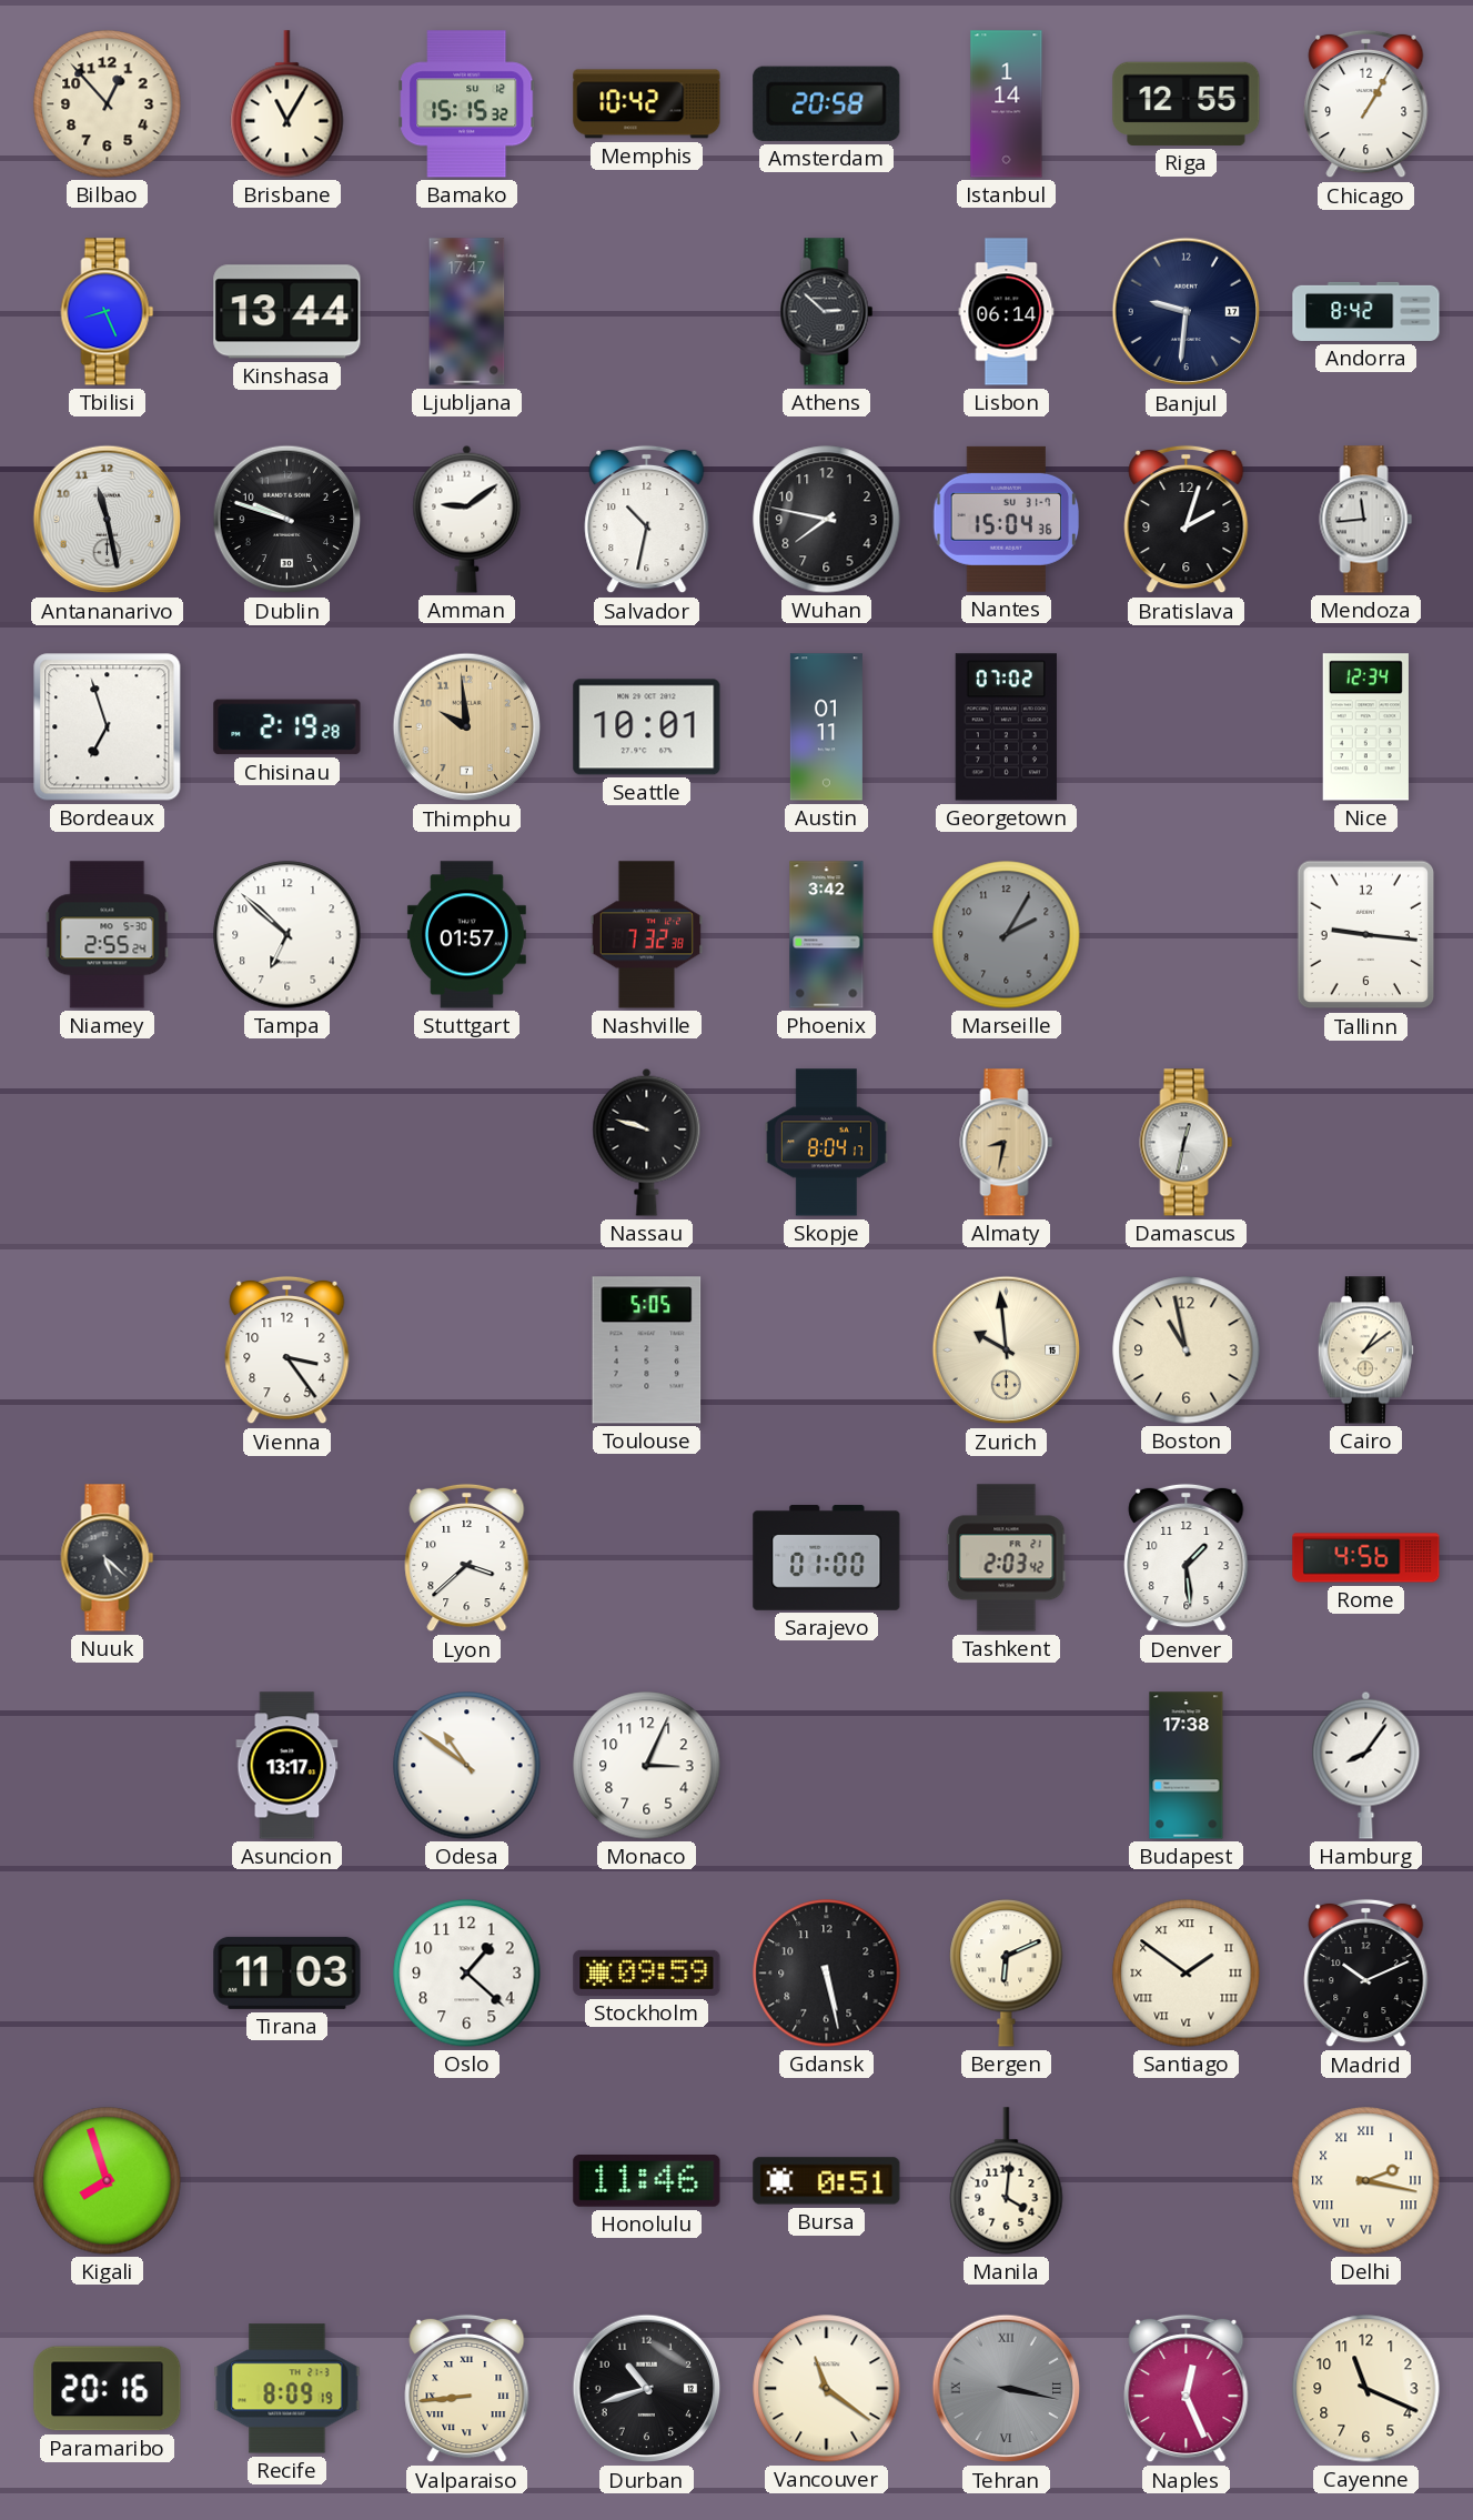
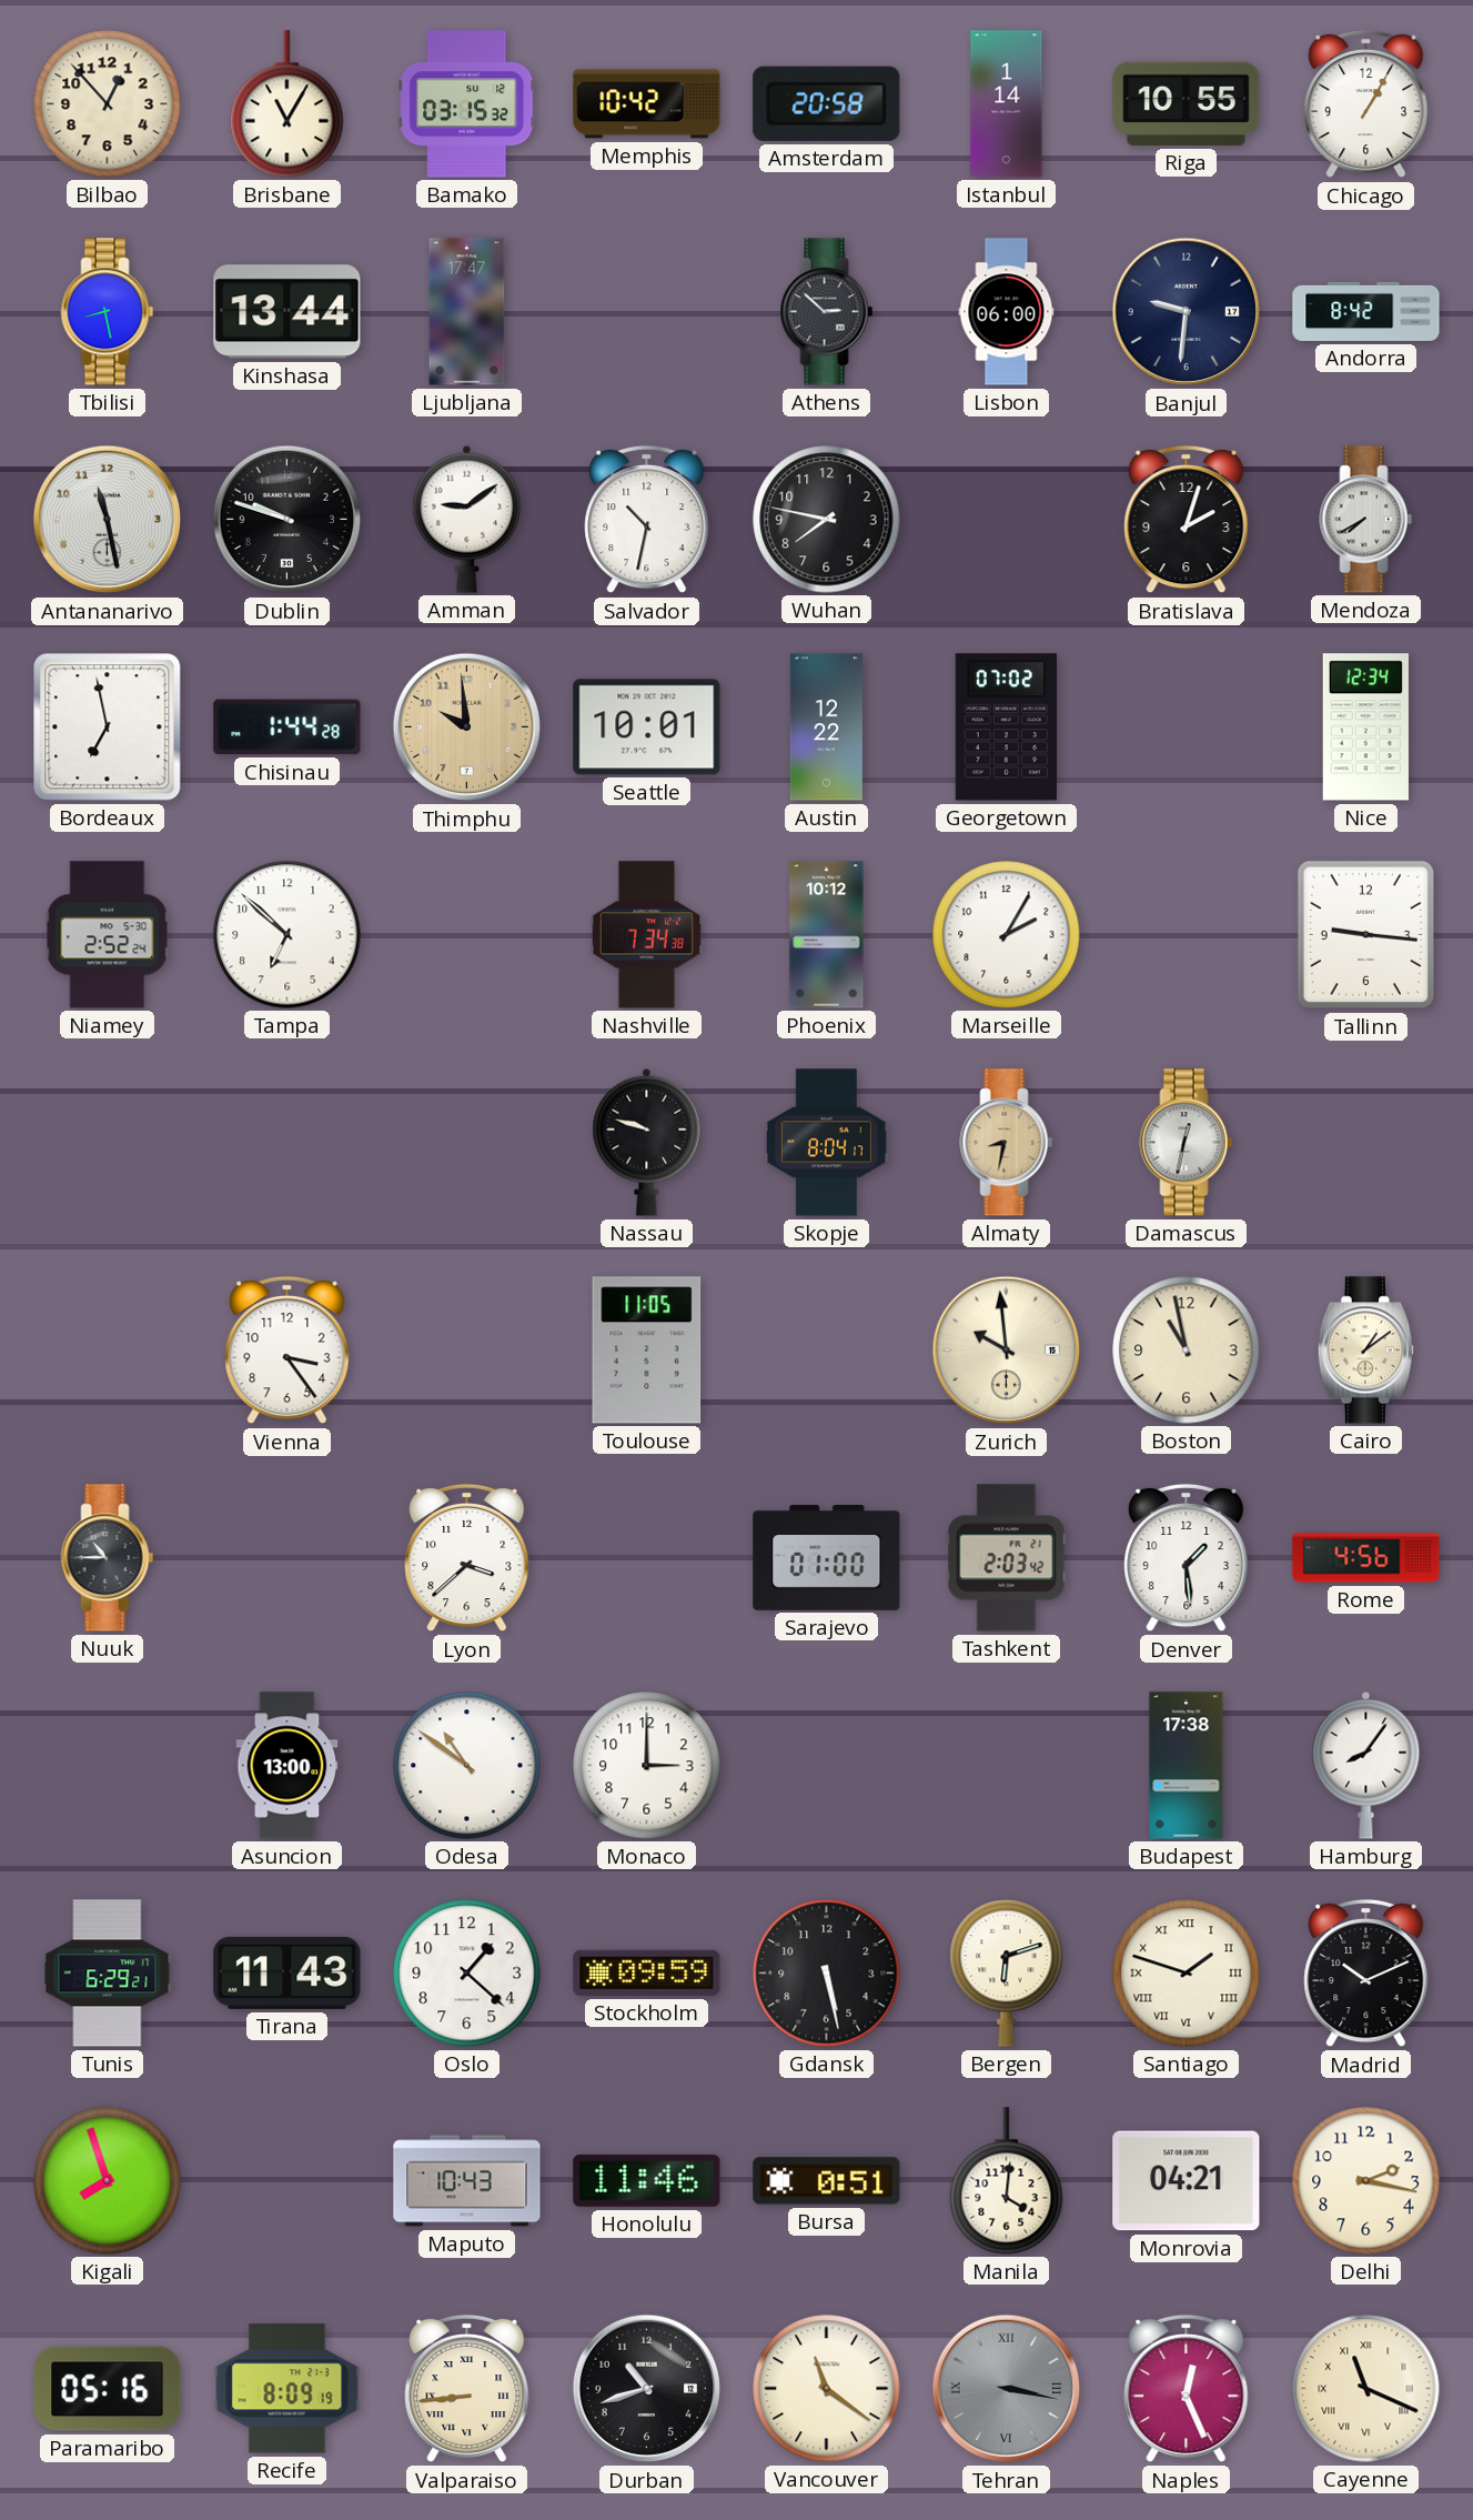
Bamako: 15:15 -> 03:15
Riga: 12:55 -> 10:55
Tbilisi: 8:26 -> 8:28
Lisbon: 06:14 -> 06:00
Nantes: 15:04 -> none
Mendoza: 11:44 -> 7:40
Bordeaux: 6:57 -> 6:58
Chisinau: 2:19 -> 1:44
Austin: 01:11 -> 12:22
Niamey: 2:55 -> 2:52
Stuttgart: 01:57 -> none
Nashville: 7:32 -> 7:34
Phoenix: 3:42 -> 10:12
Marseille dial: grey -> white
Toulouse: 5:05 -> 11:05
Nuuk: 5:22 -> 10:45
Asuncion: 13:17 -> 13:00
Monaco: 3:04 -> 3:00
Tunis: none -> 6:29
Tirana: 11:03 -> 11:43
Bergen: 6:11 -> 6:12
Santiago: 1:51 -> 1:48
Maputo: none -> 10:43
Monrovia: none -> 04:21
Delhi numerals: Roman -> Arabic
Paramaribo: 20:16 -> 05:16
Cayenne numerals: Arabic -> Roman
